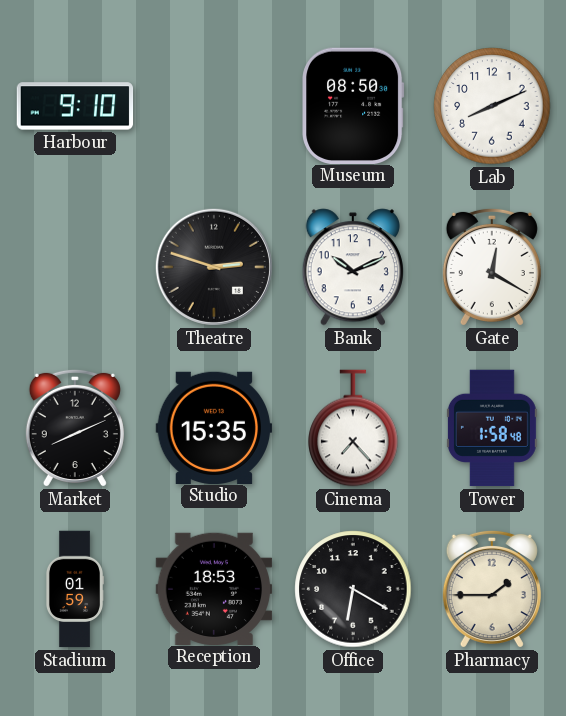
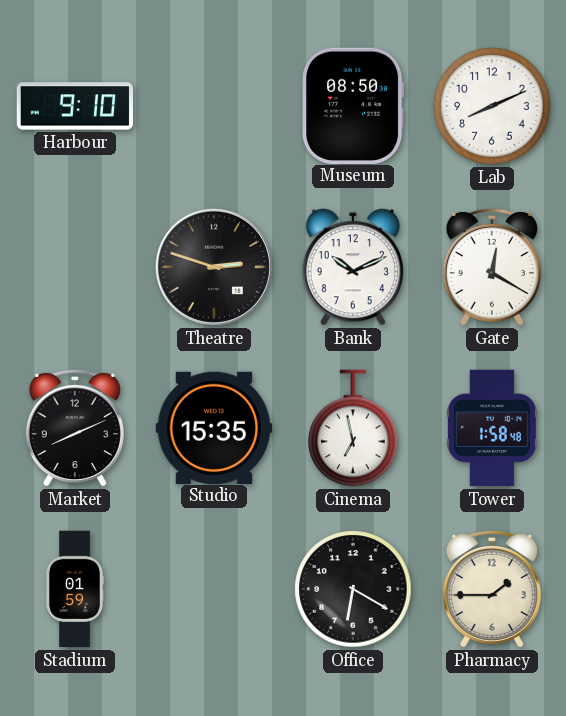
Cinema: 7:23 -> 6:58
Reception: 18:53 -> none
